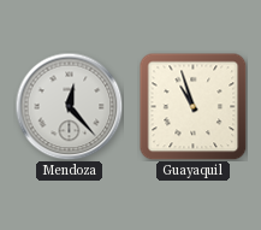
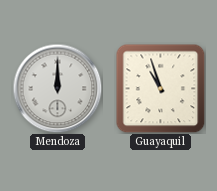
Mendoza: 12:23 -> 12:00
